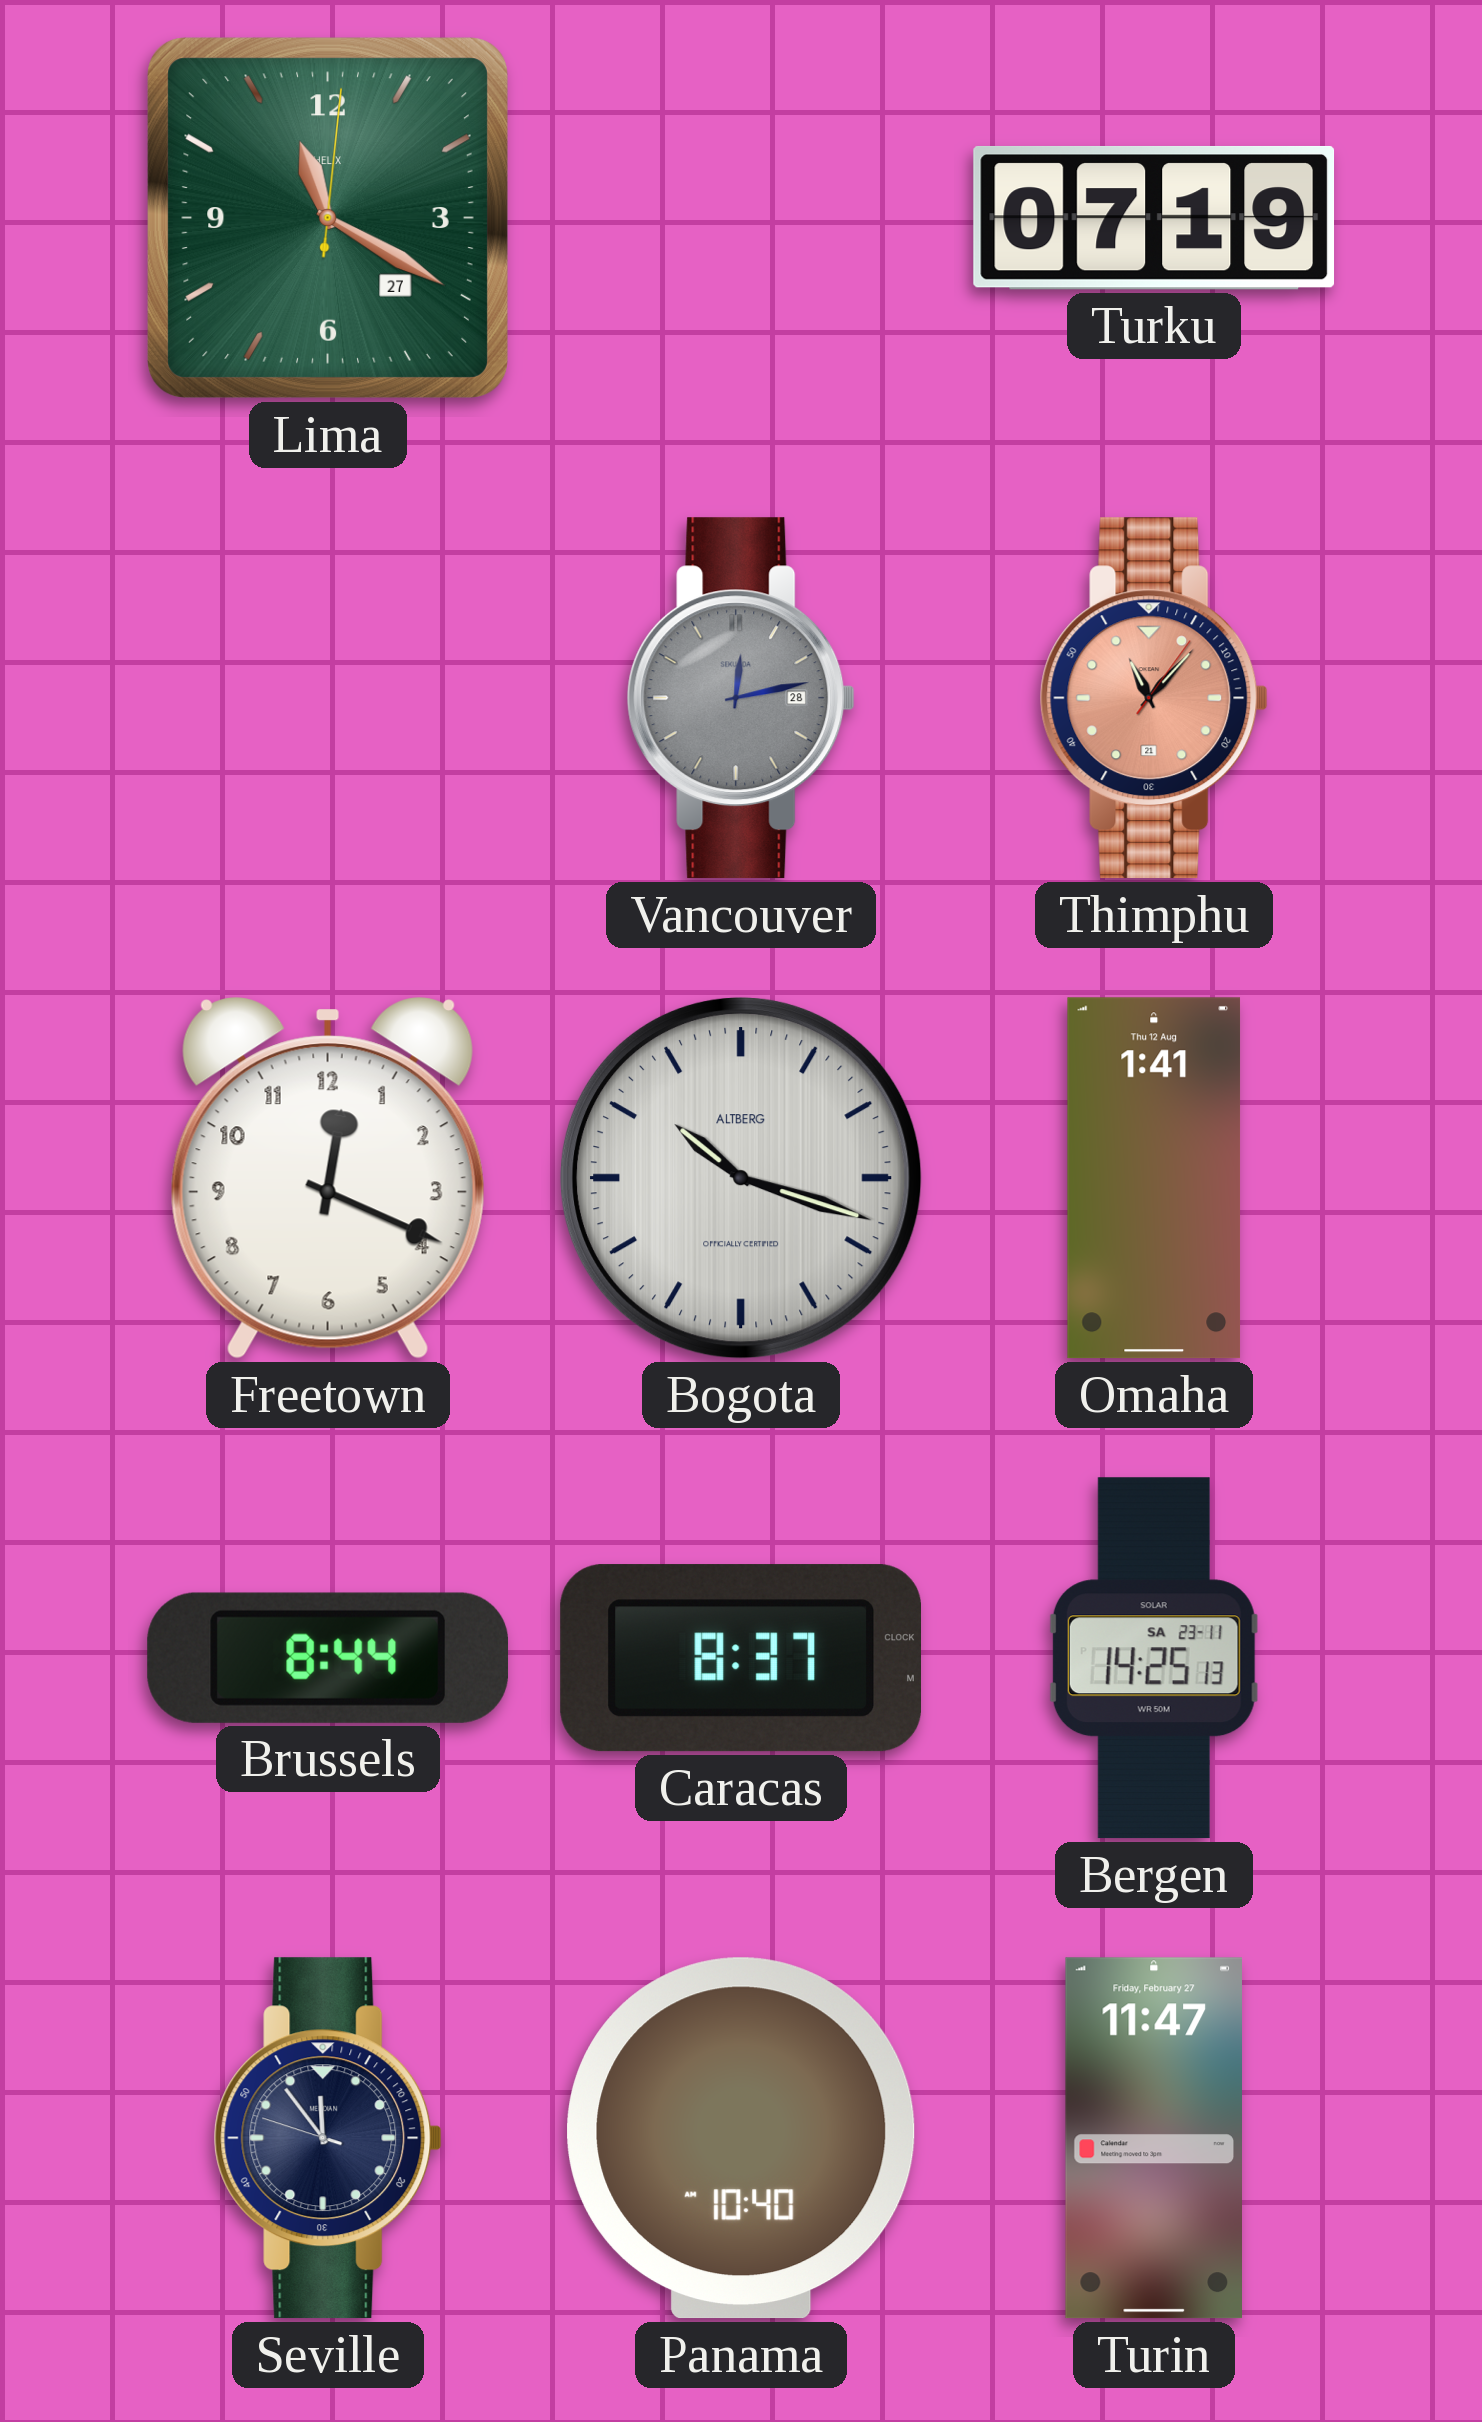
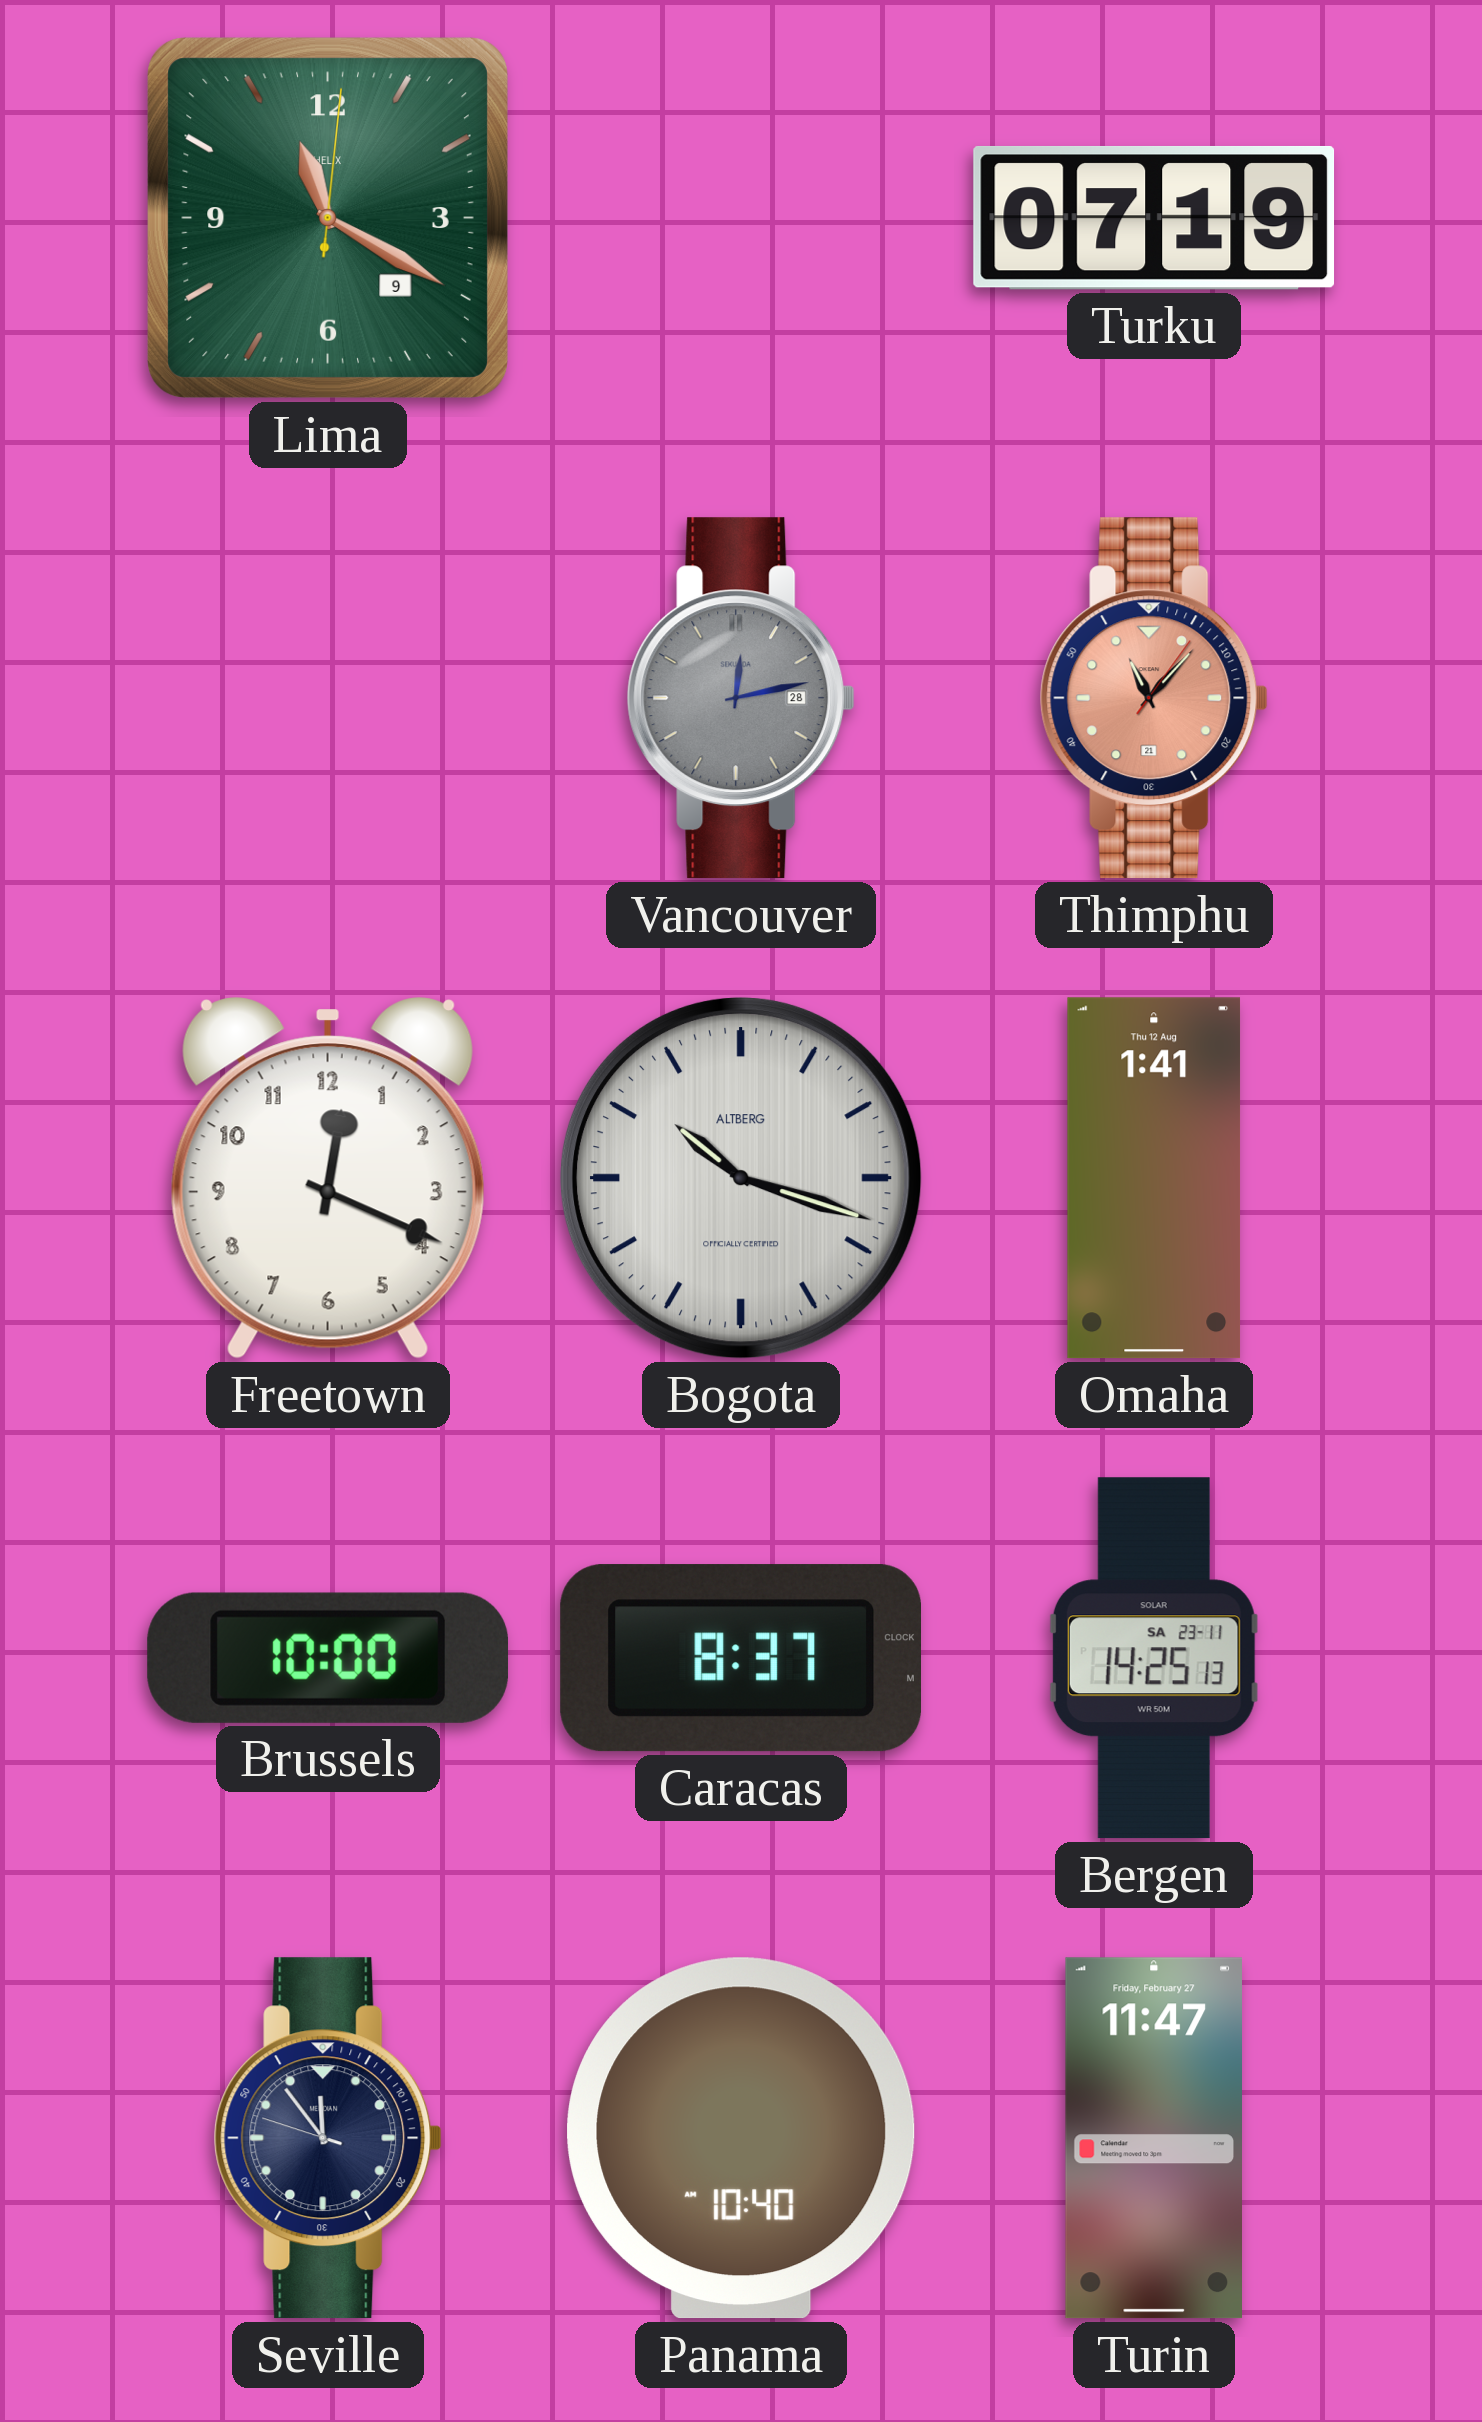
Lima date: 27 -> 9
Brussels: 8:44 -> 10:00
